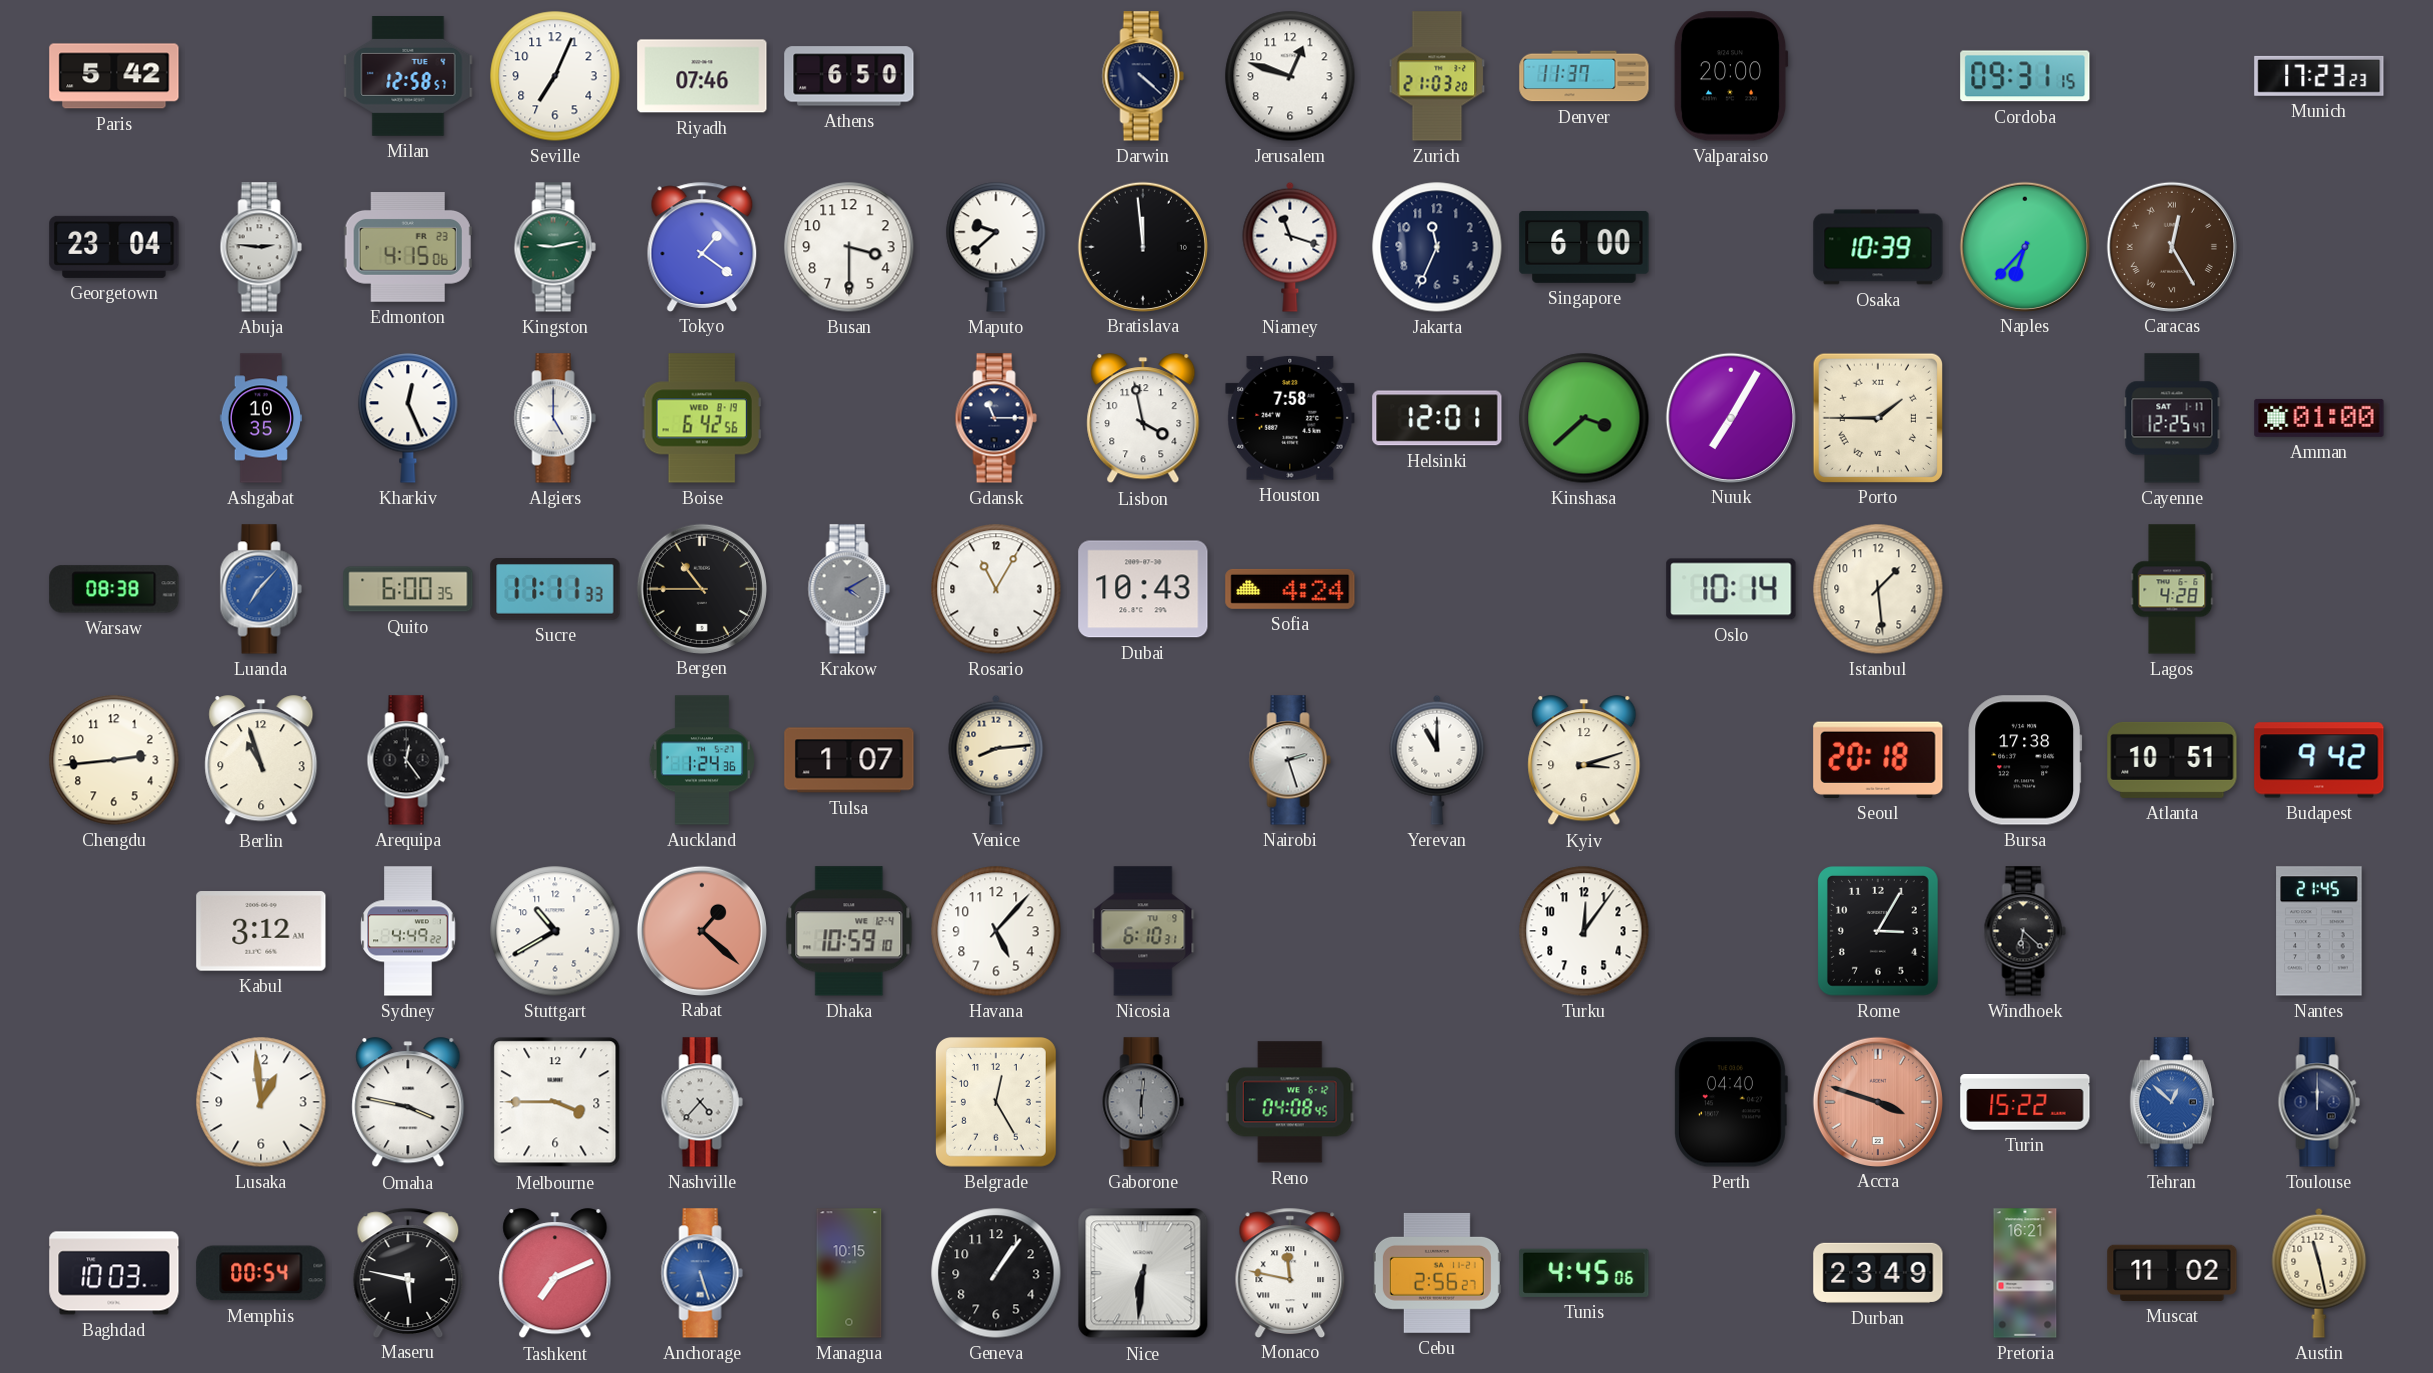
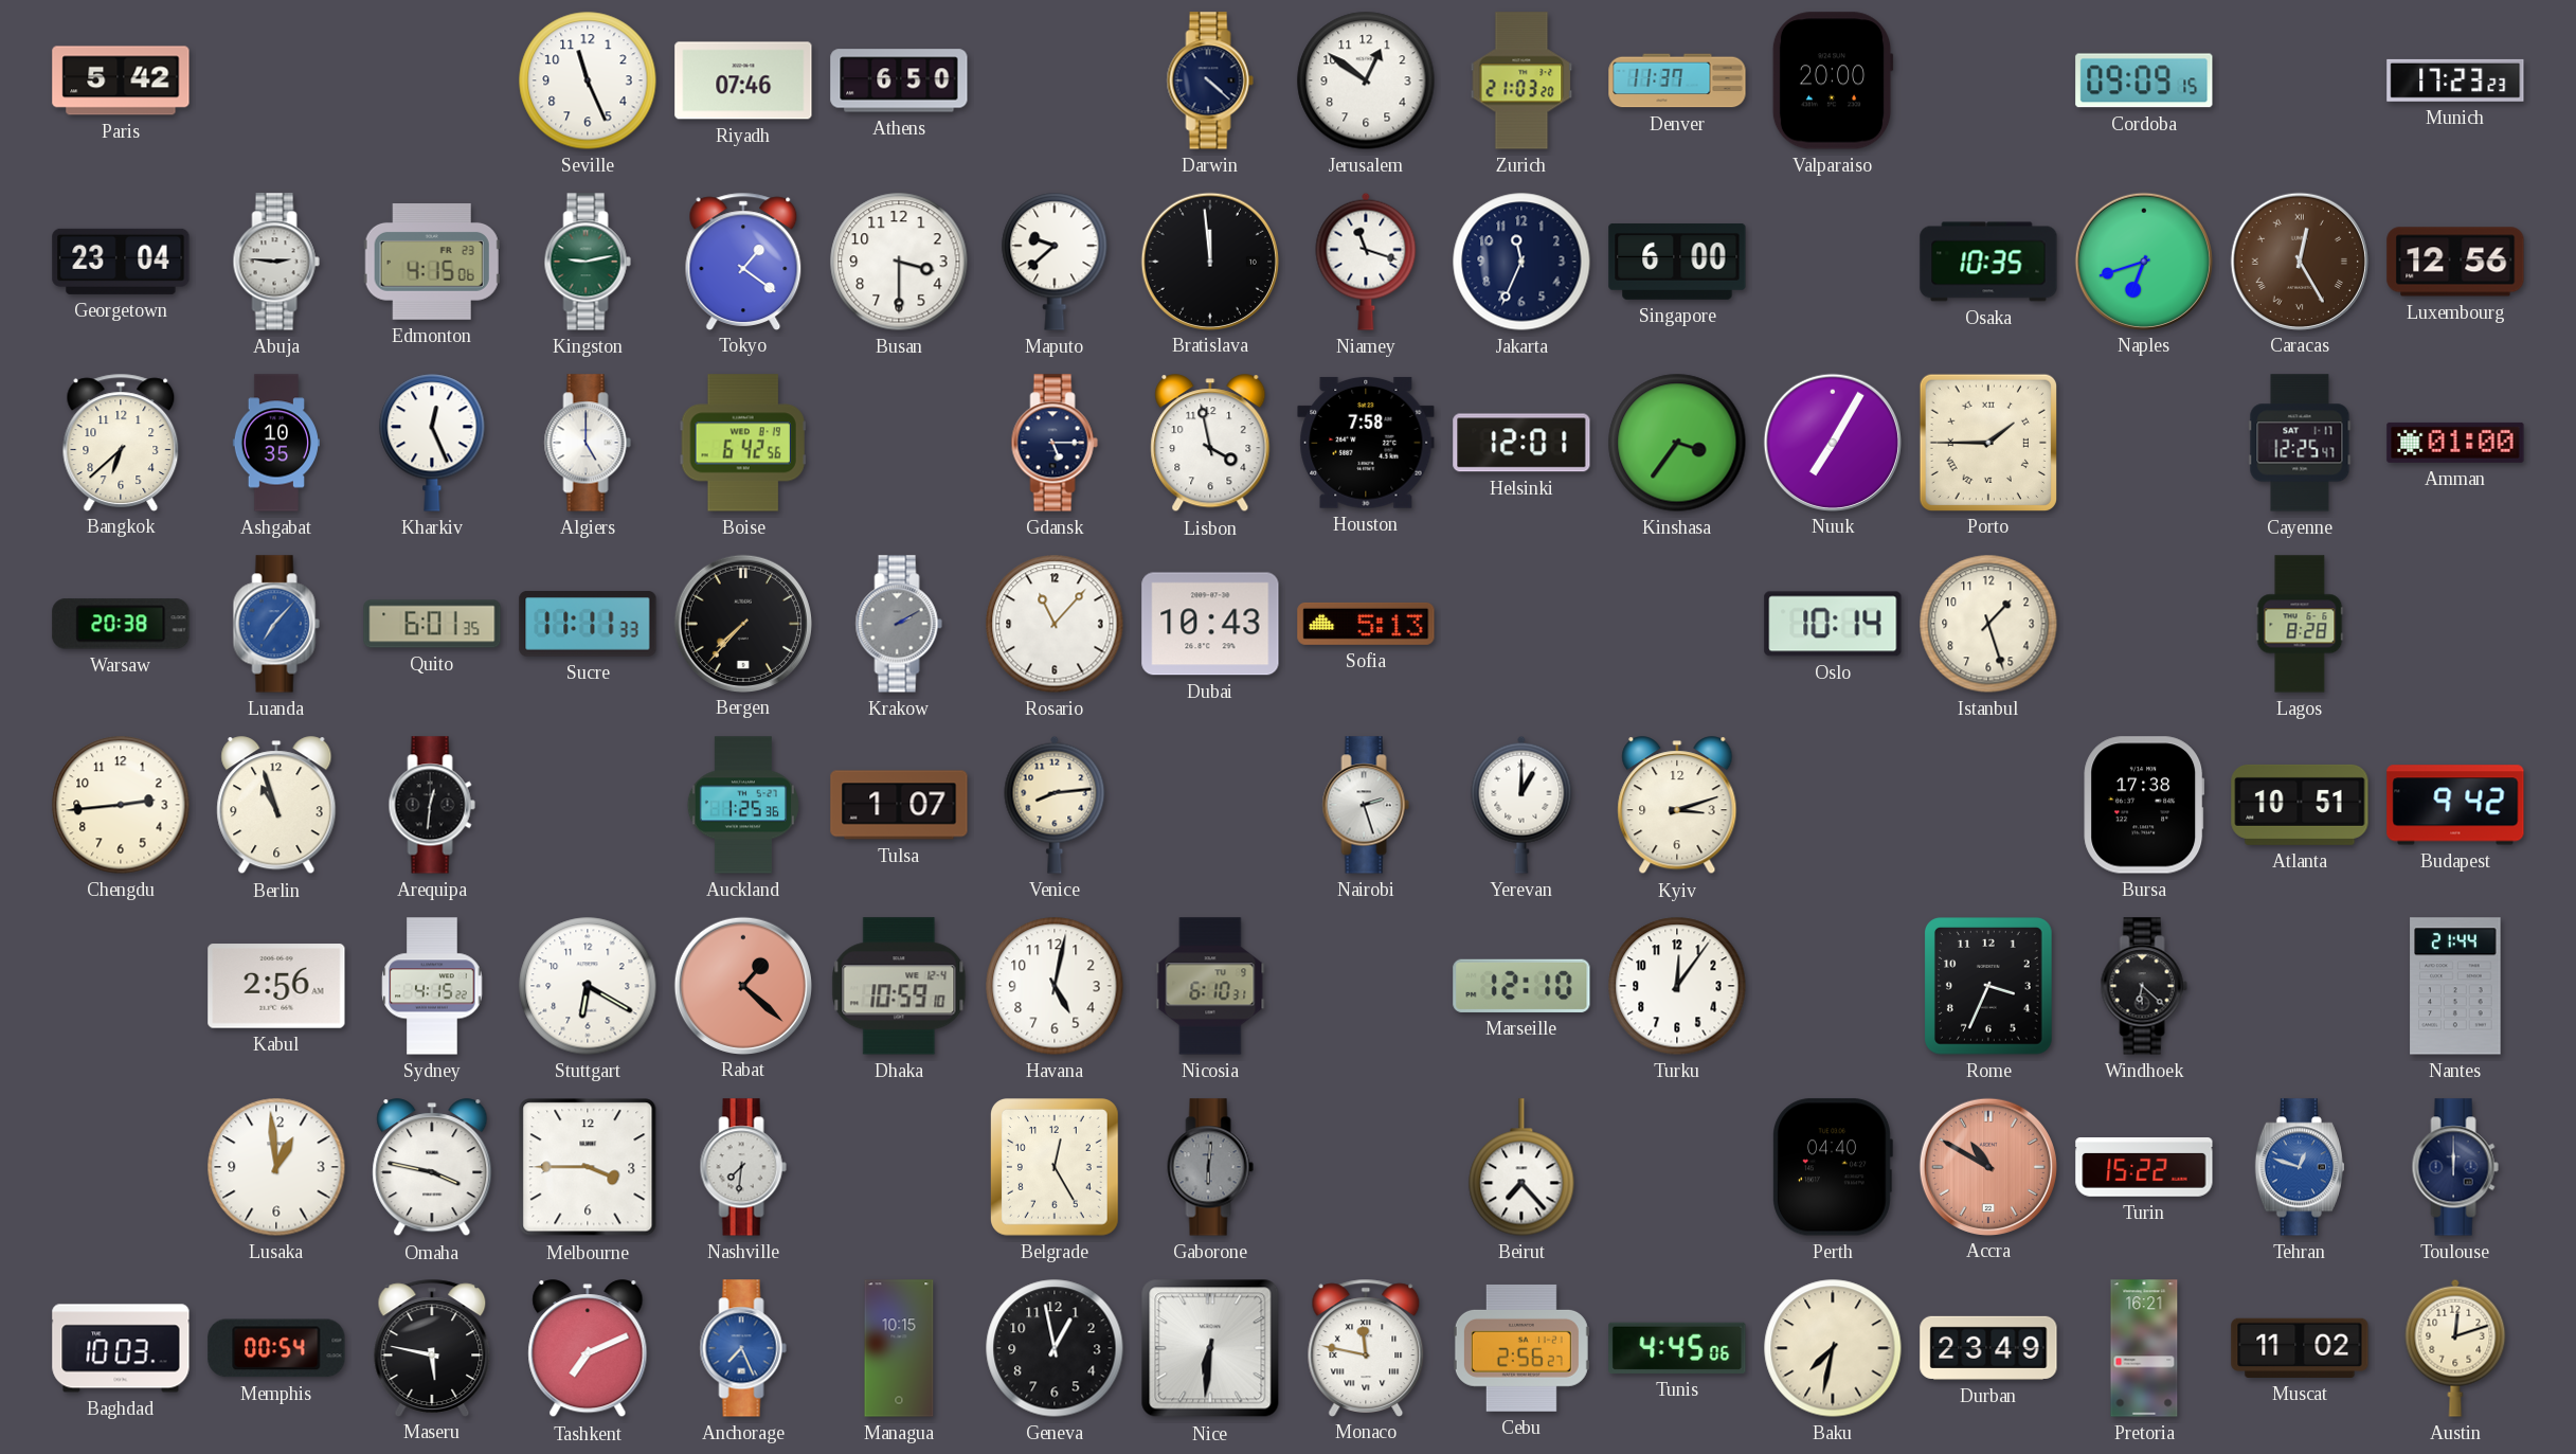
Milan: 12:58 -> none
Seville: 7:04 -> 11:26
Jerusalem: 12:48 -> 12:51
Cordoba: 09:31 -> 09:09
Osaka: 10:39 -> 10:35
Naples: 6:37 -> 6:42
Luxembourg: none -> 12:56
Bangkok: none -> 6:38
Gdansk: 11:15 -> 5:15
Kinshasa: 3:38 -> 3:36
Warsaw: 08:38 -> 20:38
Quito: 6:00 -> 6:01
Bergen: 10:45 -> 7:37
Krakow: 4:10 -> 2:10
Rosario: 11:05 -> 11:07
Sofia: 4:24 -> 5:13
Istanbul: 1:29 -> 1:27
Lagos: 4:28 -> 8:28
Arequipa: 12:24 -> 12:31
Auckland: 1:24 -> 1:25
Yerevan: 11:00 -> 1:00
Seoul: 20:18 -> none
Kabul: 3:12 -> 2:56
Sydney: 4:49 -> 4:15
Stuttgart: 10:40 -> 6:20
Havana: 5:07 -> 5:02
Marseille: none -> 12:10
Rome: 3:05 -> 3:34
Nantes: 21:45 -> 21:44
Nashville: 4:37 -> 7:31
Reno: 04:08 -> none
Beirut: none -> 7:23
Accra: 3:48 -> 10:50
Tehran: 12:52 -> 12:48
Anchorage: 5:27 -> 7:26
Geneva: 1:06 -> 12:58
Baku: none -> 7:32
Austin: 11:28 -> 12:12
